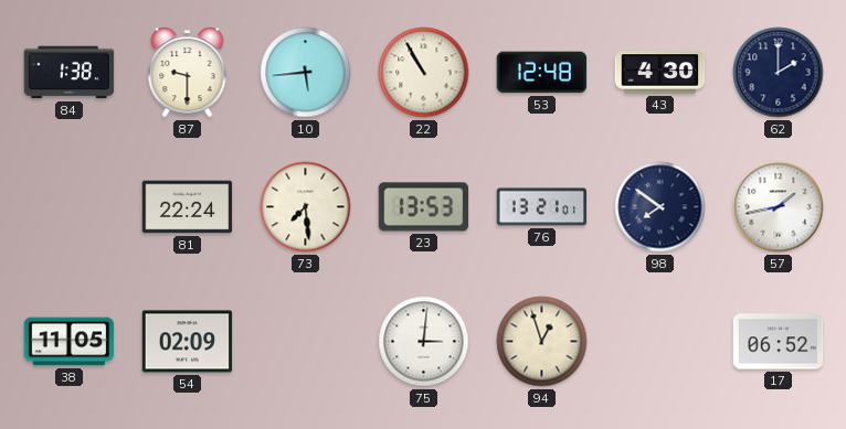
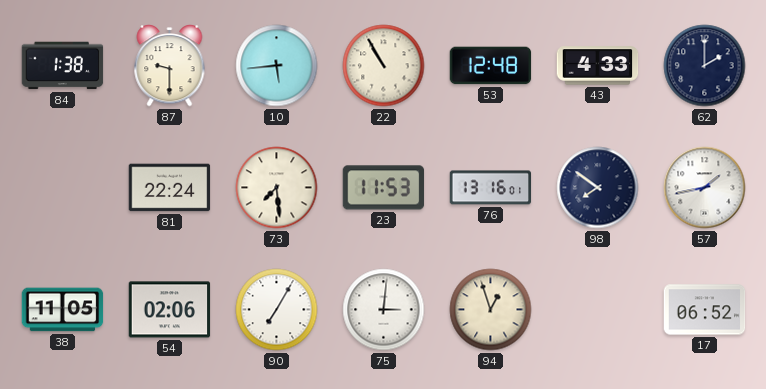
43: 4:30 -> 4:33
23: 13:53 -> 11:53
76: 13:21 -> 13:16
54: 02:09 -> 02:06
90: none -> 7:05
